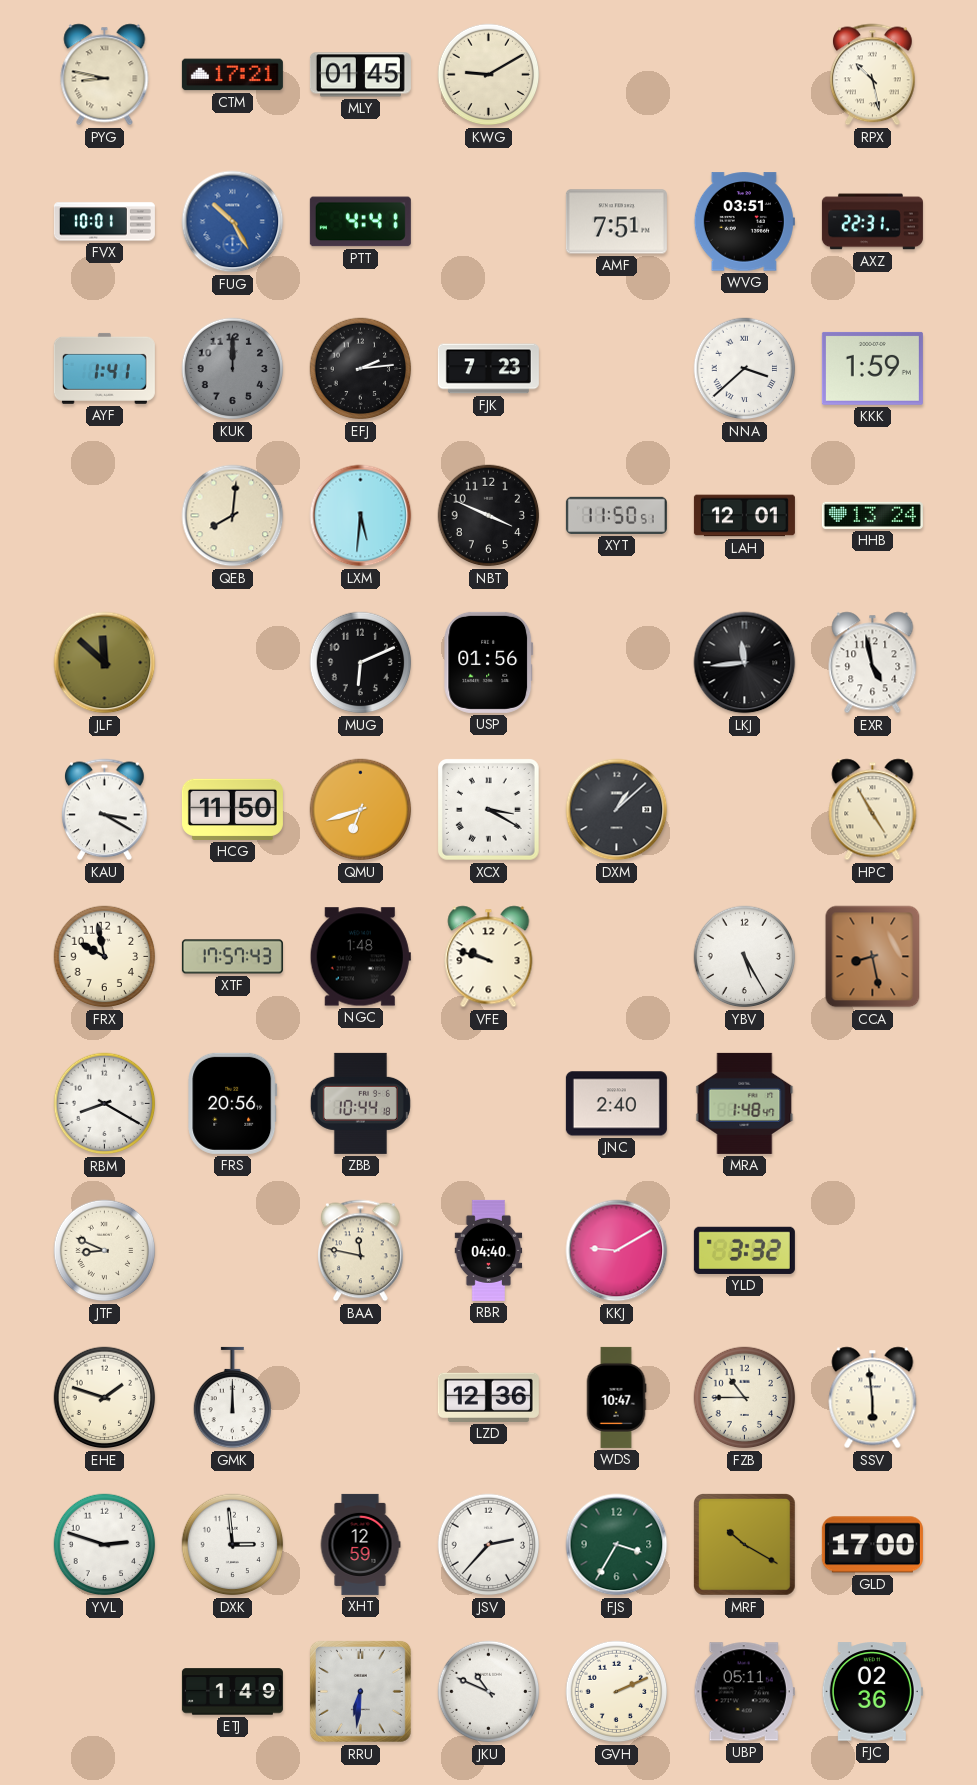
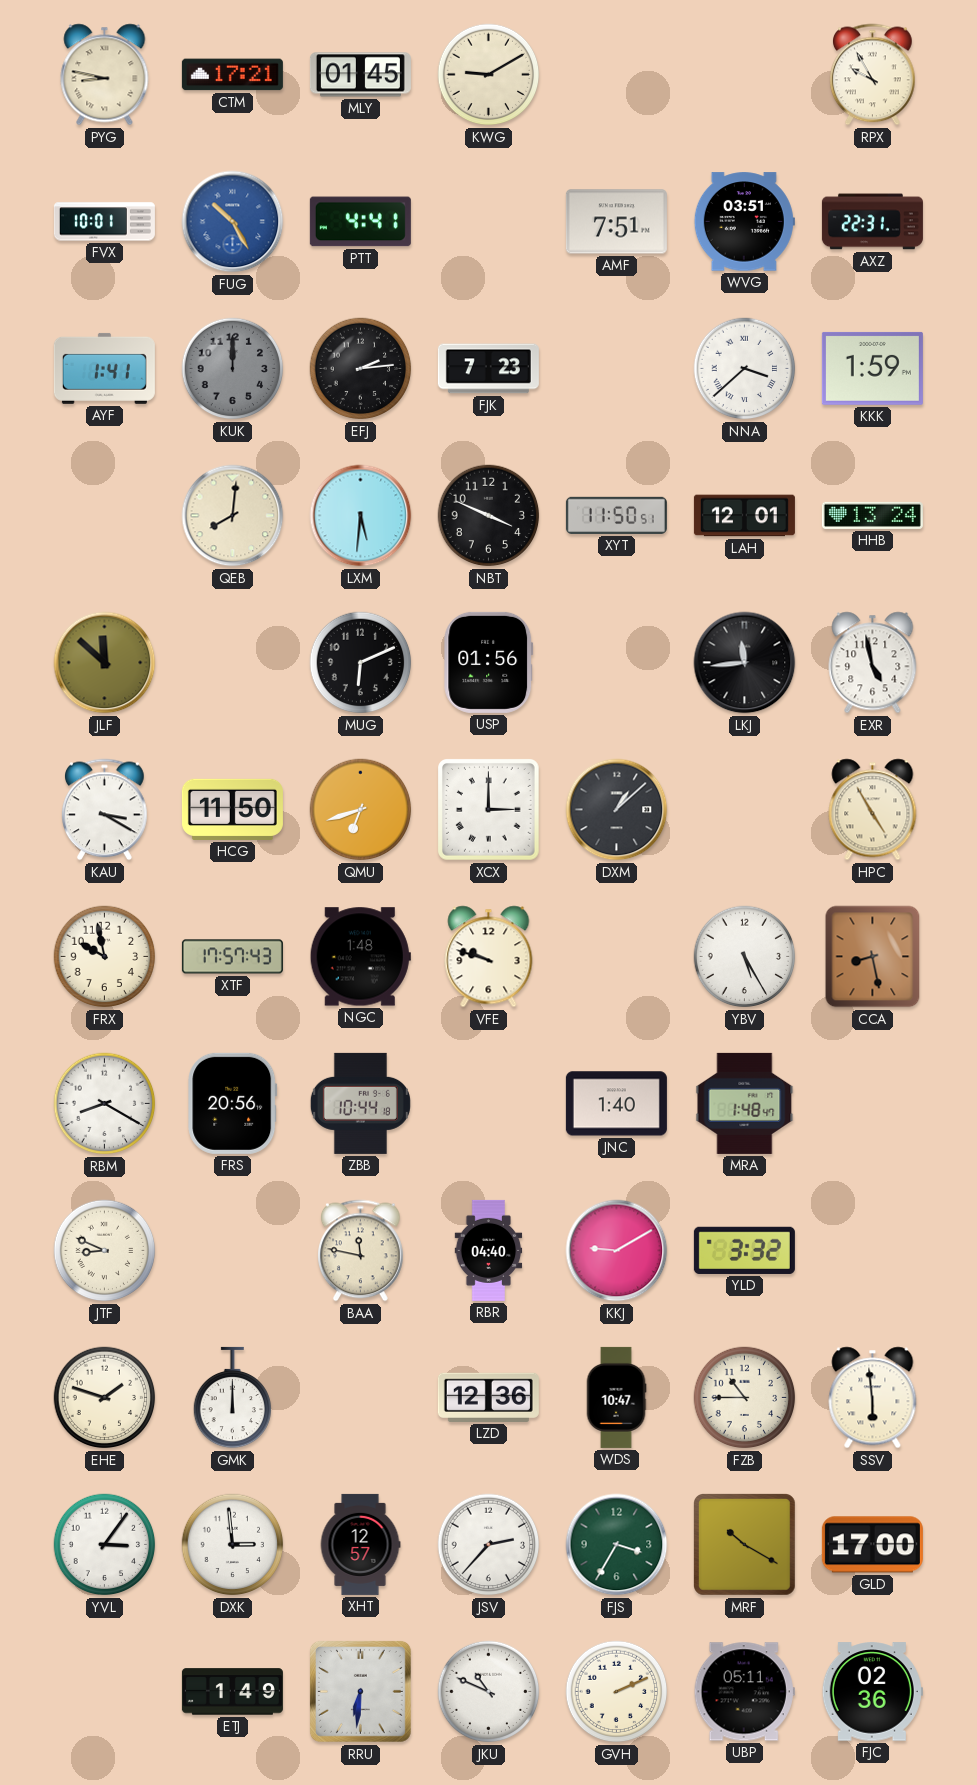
RPX: 10:28 -> 9:55
XCX: 3:20 -> 3:00
JNC: 2:40 -> 1:40
YVL: 2:48 -> 3:06
XHT: 12:59 -> 12:57
